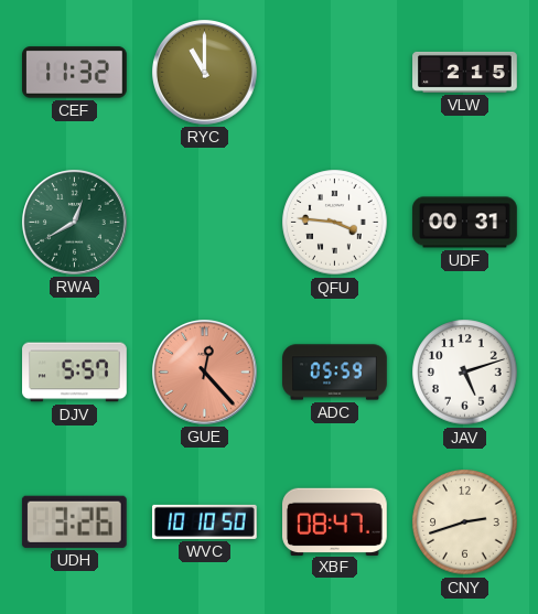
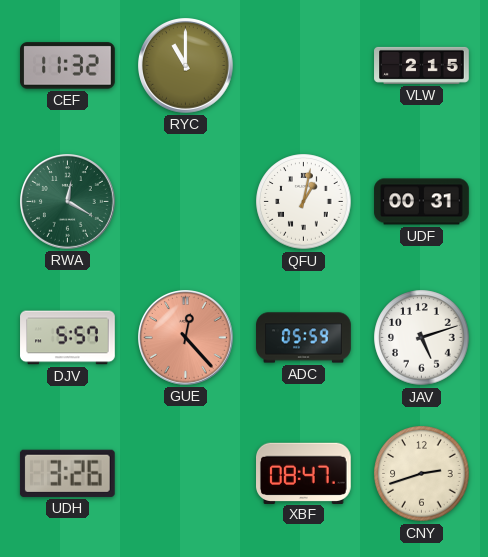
RWA: 12:40 -> 12:20
QFU: 3:46 -> 1:02
WVC: 10:10 -> none
